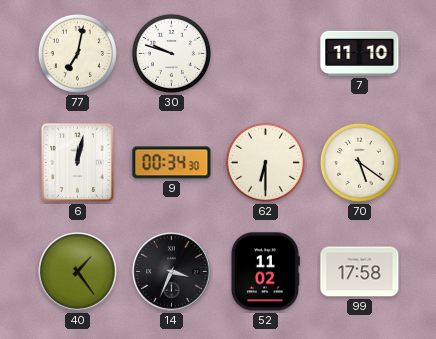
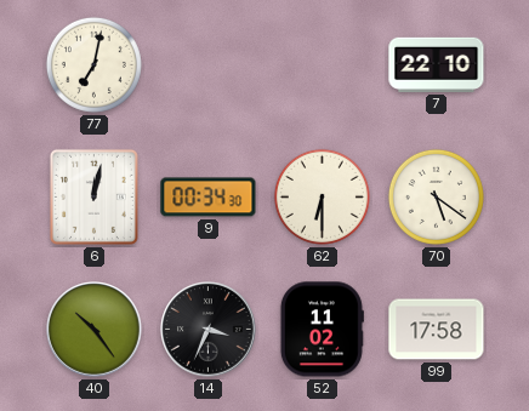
30: 9:48 -> none
7: 11:10 -> 22:10
40: 1:24 -> 10:24
